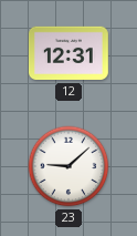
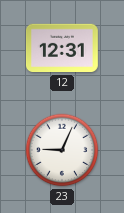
23: 9:08 -> 9:04
